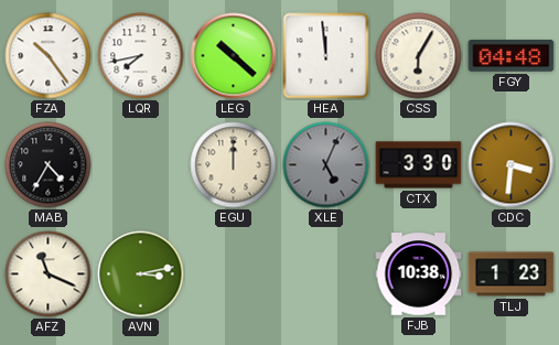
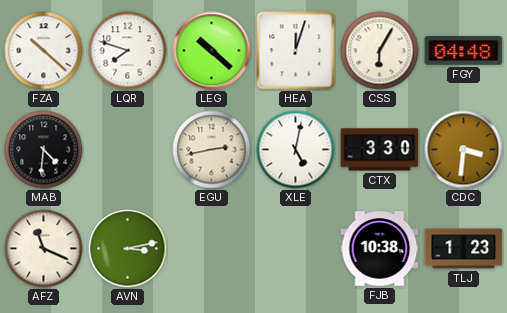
FZA: 10:24 -> 10:22
LQR: 7:43 -> 7:48
HEA: 11:59 -> 12:03
MAB: 4:35 -> 4:31
EGU: 12:00 -> 2:43
XLE: 5:04 -> 5:02
XLE dial: grey -> white
